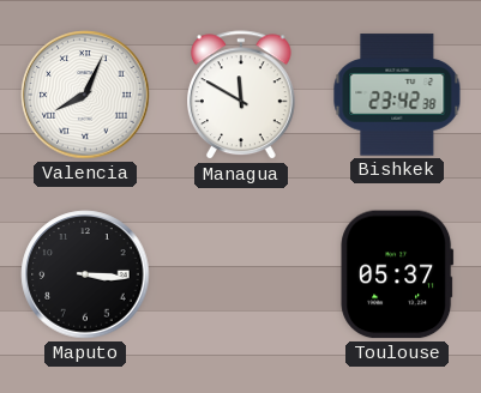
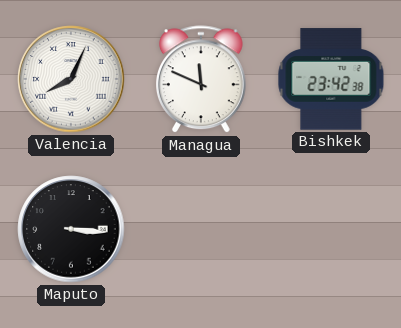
Managua: 11:50 -> 11:49
Toulouse: 05:37 -> none
